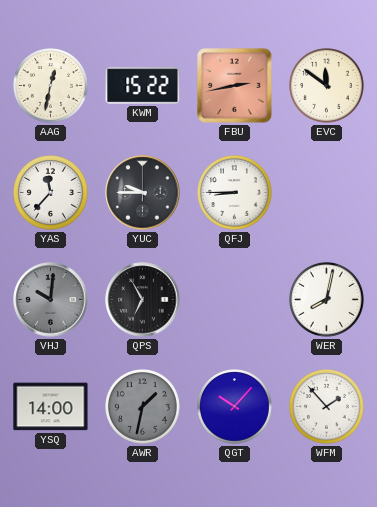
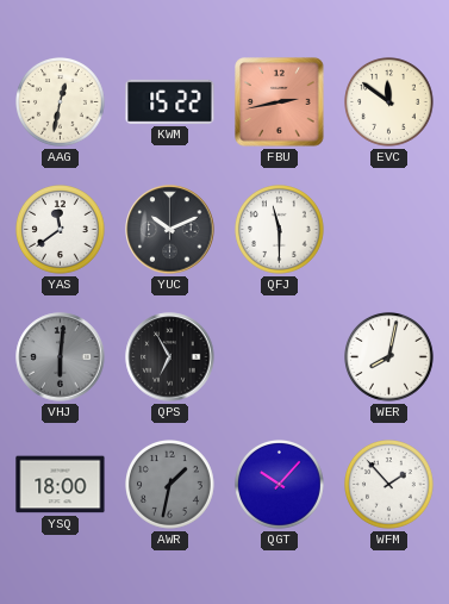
YAS: 11:37 -> 11:39
YUC: 9:45 -> 10:11
QFJ: 8:45 -> 11:30
VHJ: 10:01 -> 6:01
YSQ: 14:00 -> 18:00
